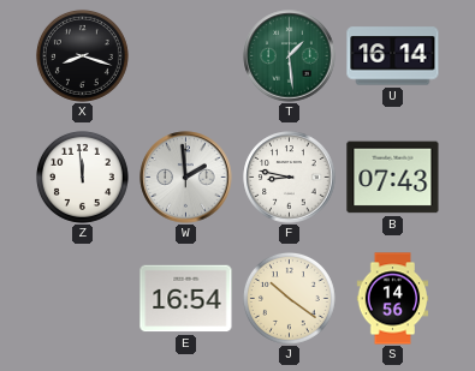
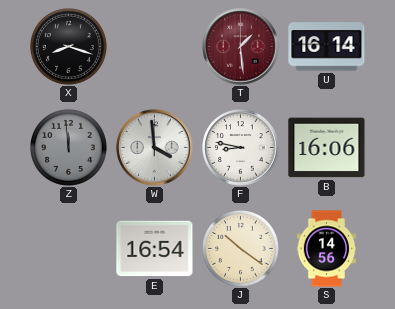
T dial: green -> burgundy
Z dial: white -> grey
W: 1:59 -> 3:59
B: 07:43 -> 16:06
